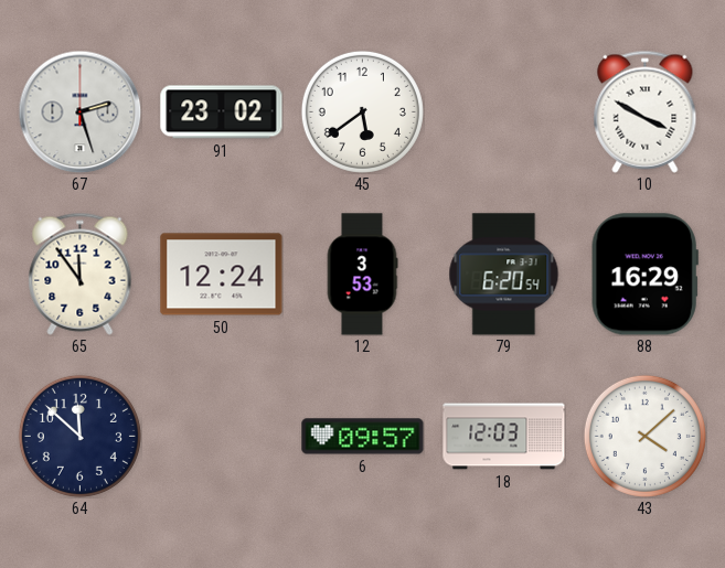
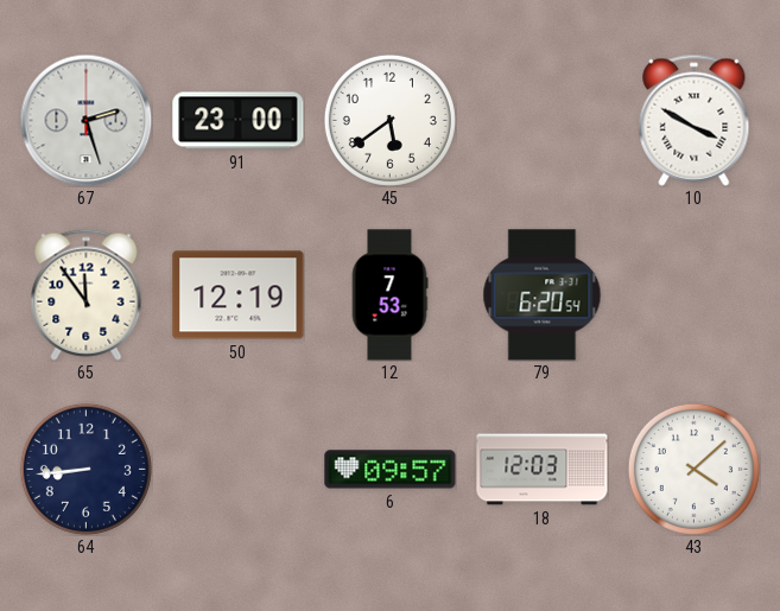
91: 23:02 -> 23:00
50: 12:24 -> 12:19
12: 3:53 -> 7:53
88: 16:29 -> none
64: 11:52 -> 8:44
